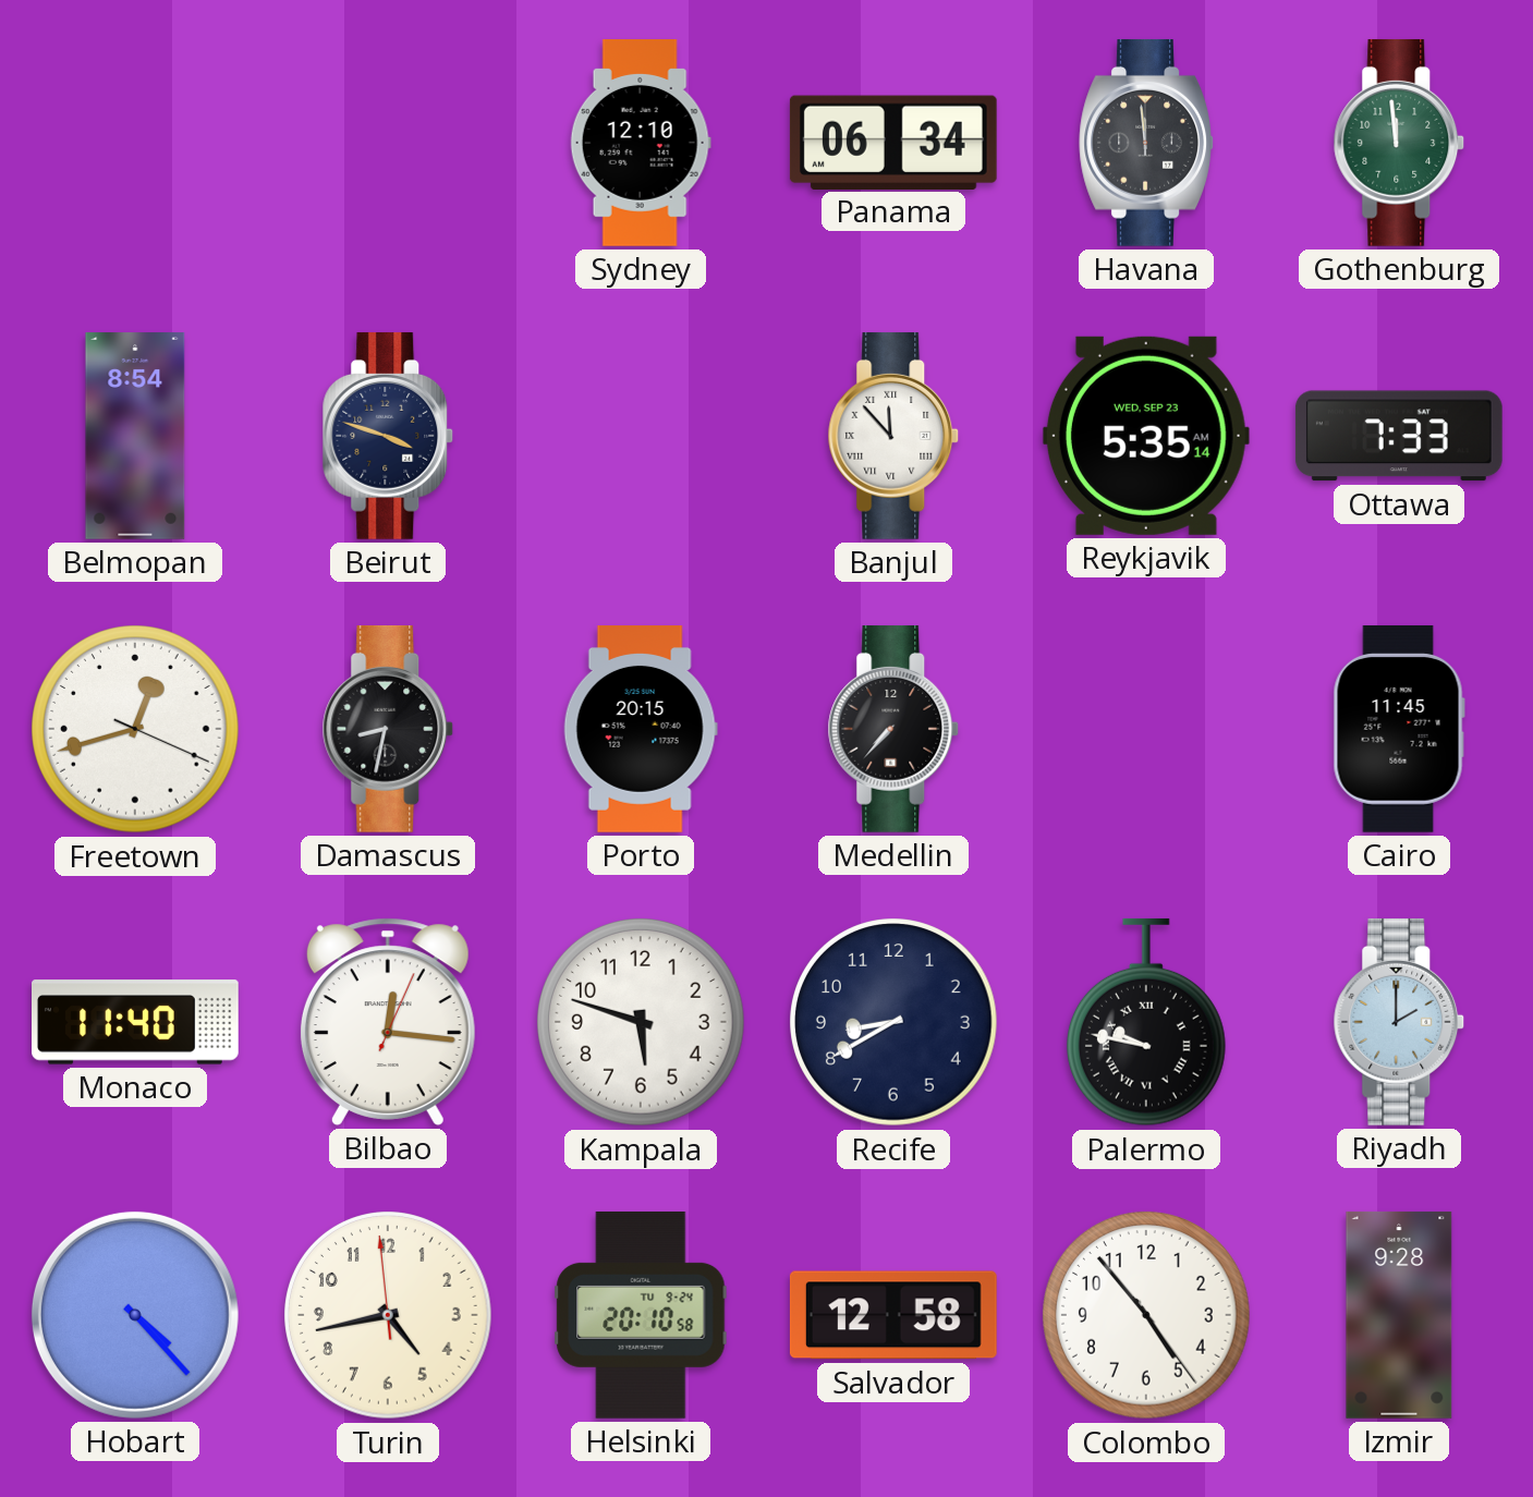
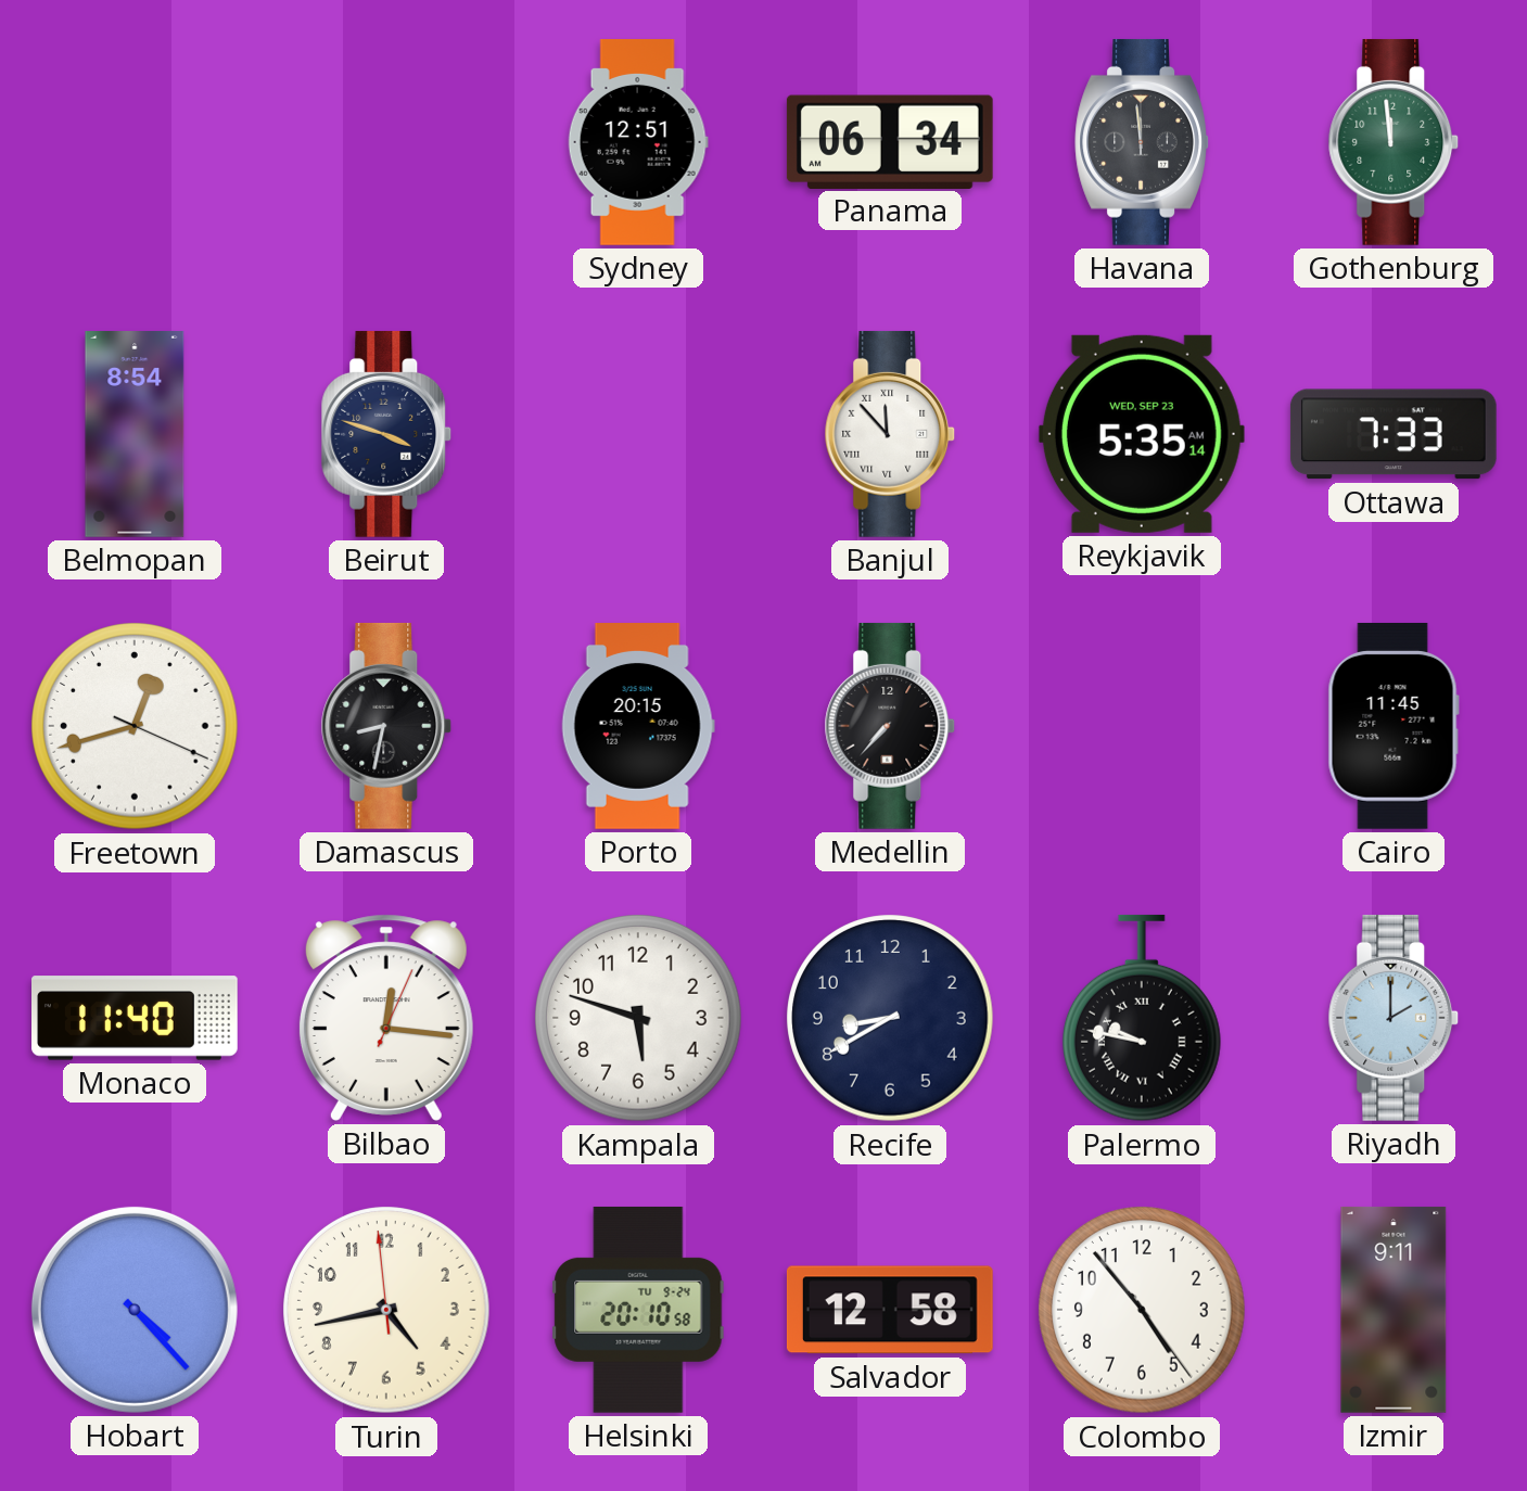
Sydney: 12:10 -> 12:51
Izmir: 9:28 -> 9:11
